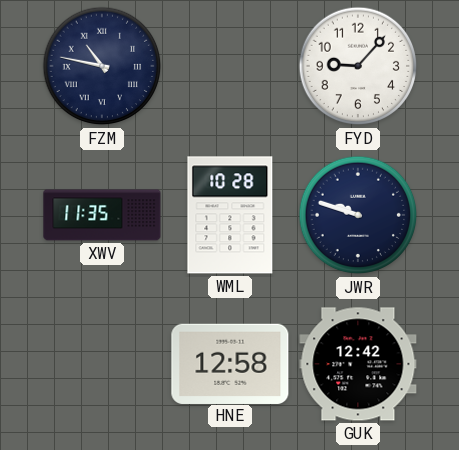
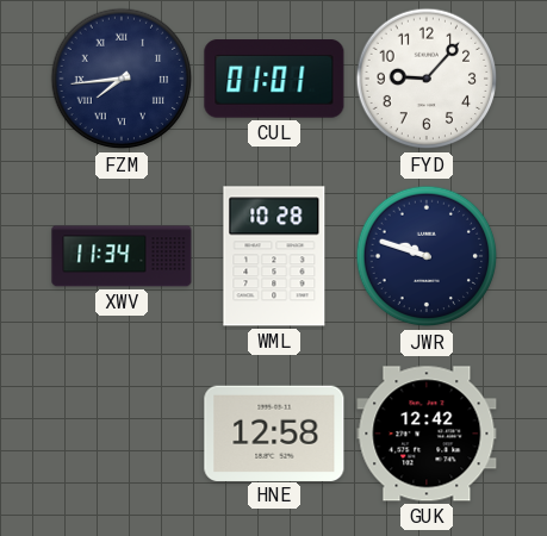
FZM: 10:47 -> 7:44
CUL: none -> 01:01
XWV: 11:35 -> 11:34
